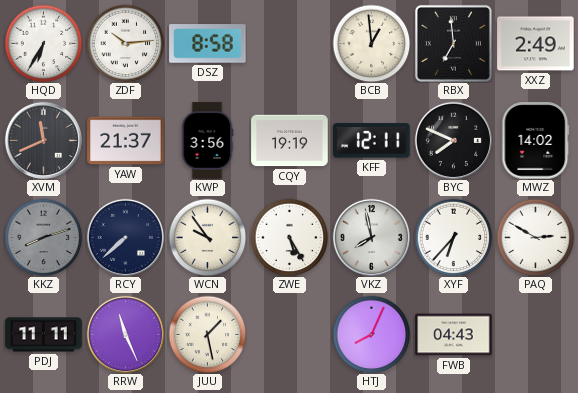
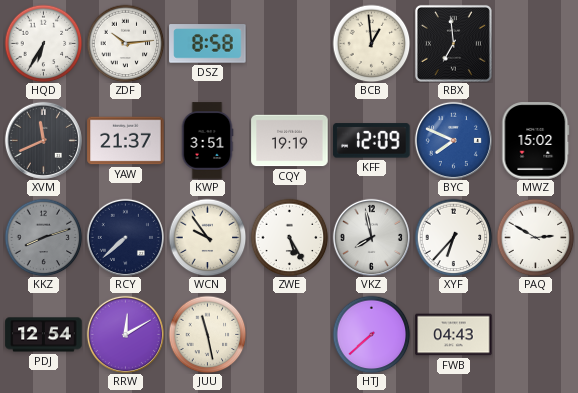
XXZ: 2:49 -> none
KWP: 3:56 -> 3:51
KFF: 12:11 -> 12:09
BYC dial: black -> blue
MWZ: 14:02 -> 15:02
PDJ: 11:11 -> 12:54
RRW: 11:26 -> 12:10
JUU: 1:28 -> 11:28
HTJ: 8:04 -> 7:38
